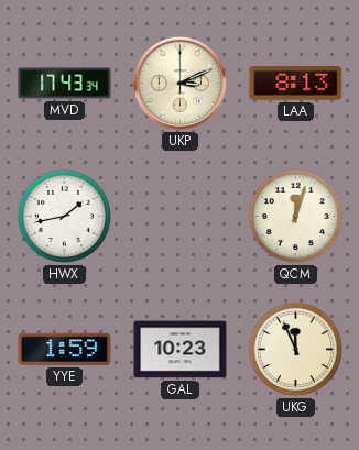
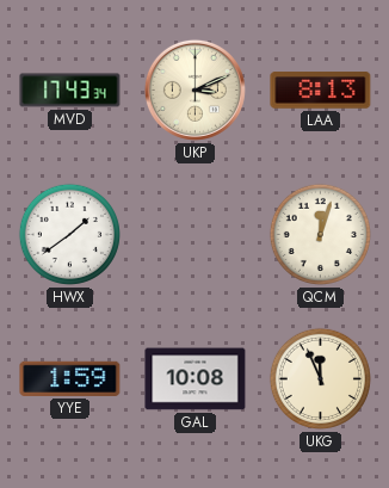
HWX: 1:43 -> 1:39
GAL: 10:23 -> 10:08
